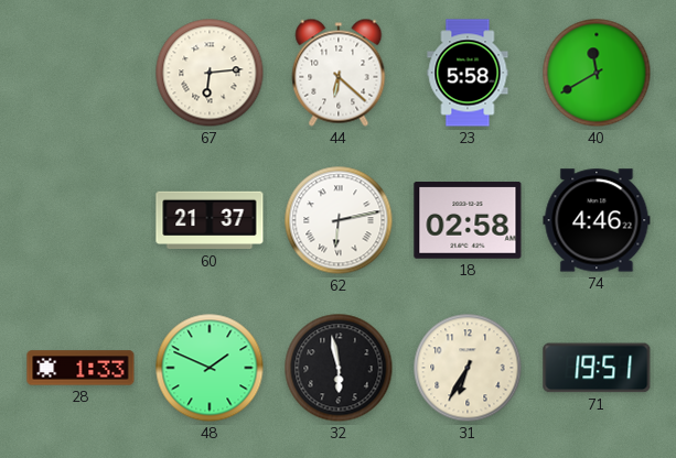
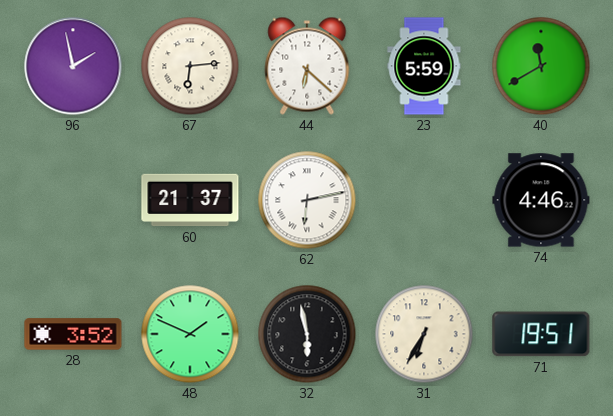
96: none -> 1:58
23: 5:58 -> 5:59
18: 02:58 -> none
28: 1:33 -> 3:52
